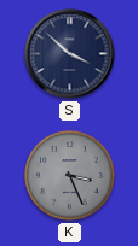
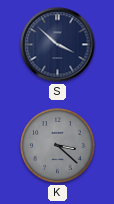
K: 3:26 -> 3:22
